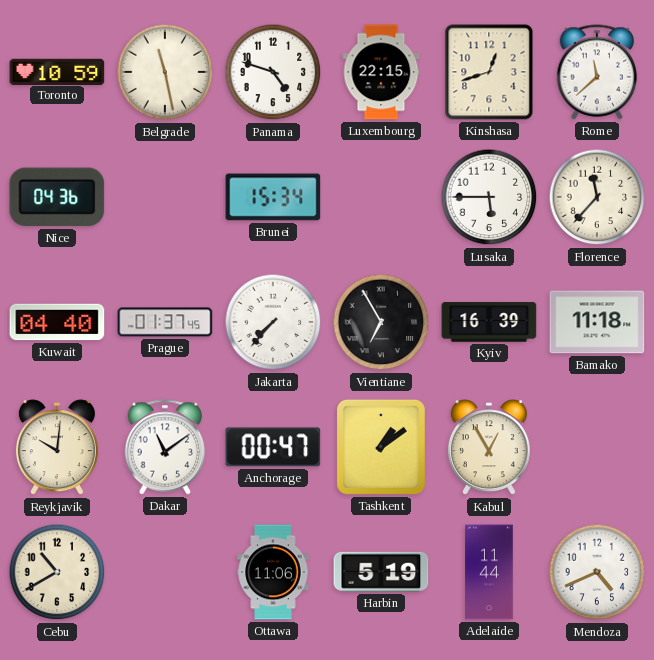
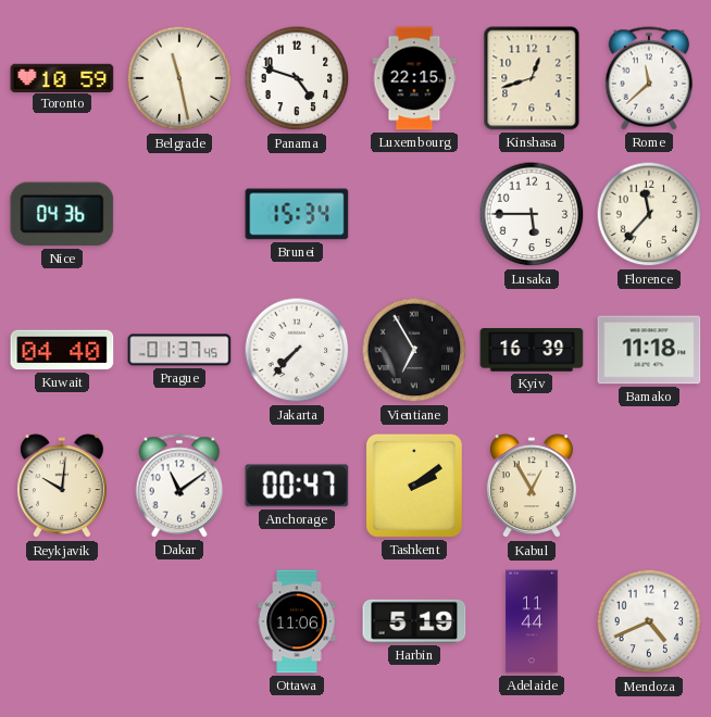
Tashkent: 1:09 -> 2:09
Cebu: 10:40 -> none
